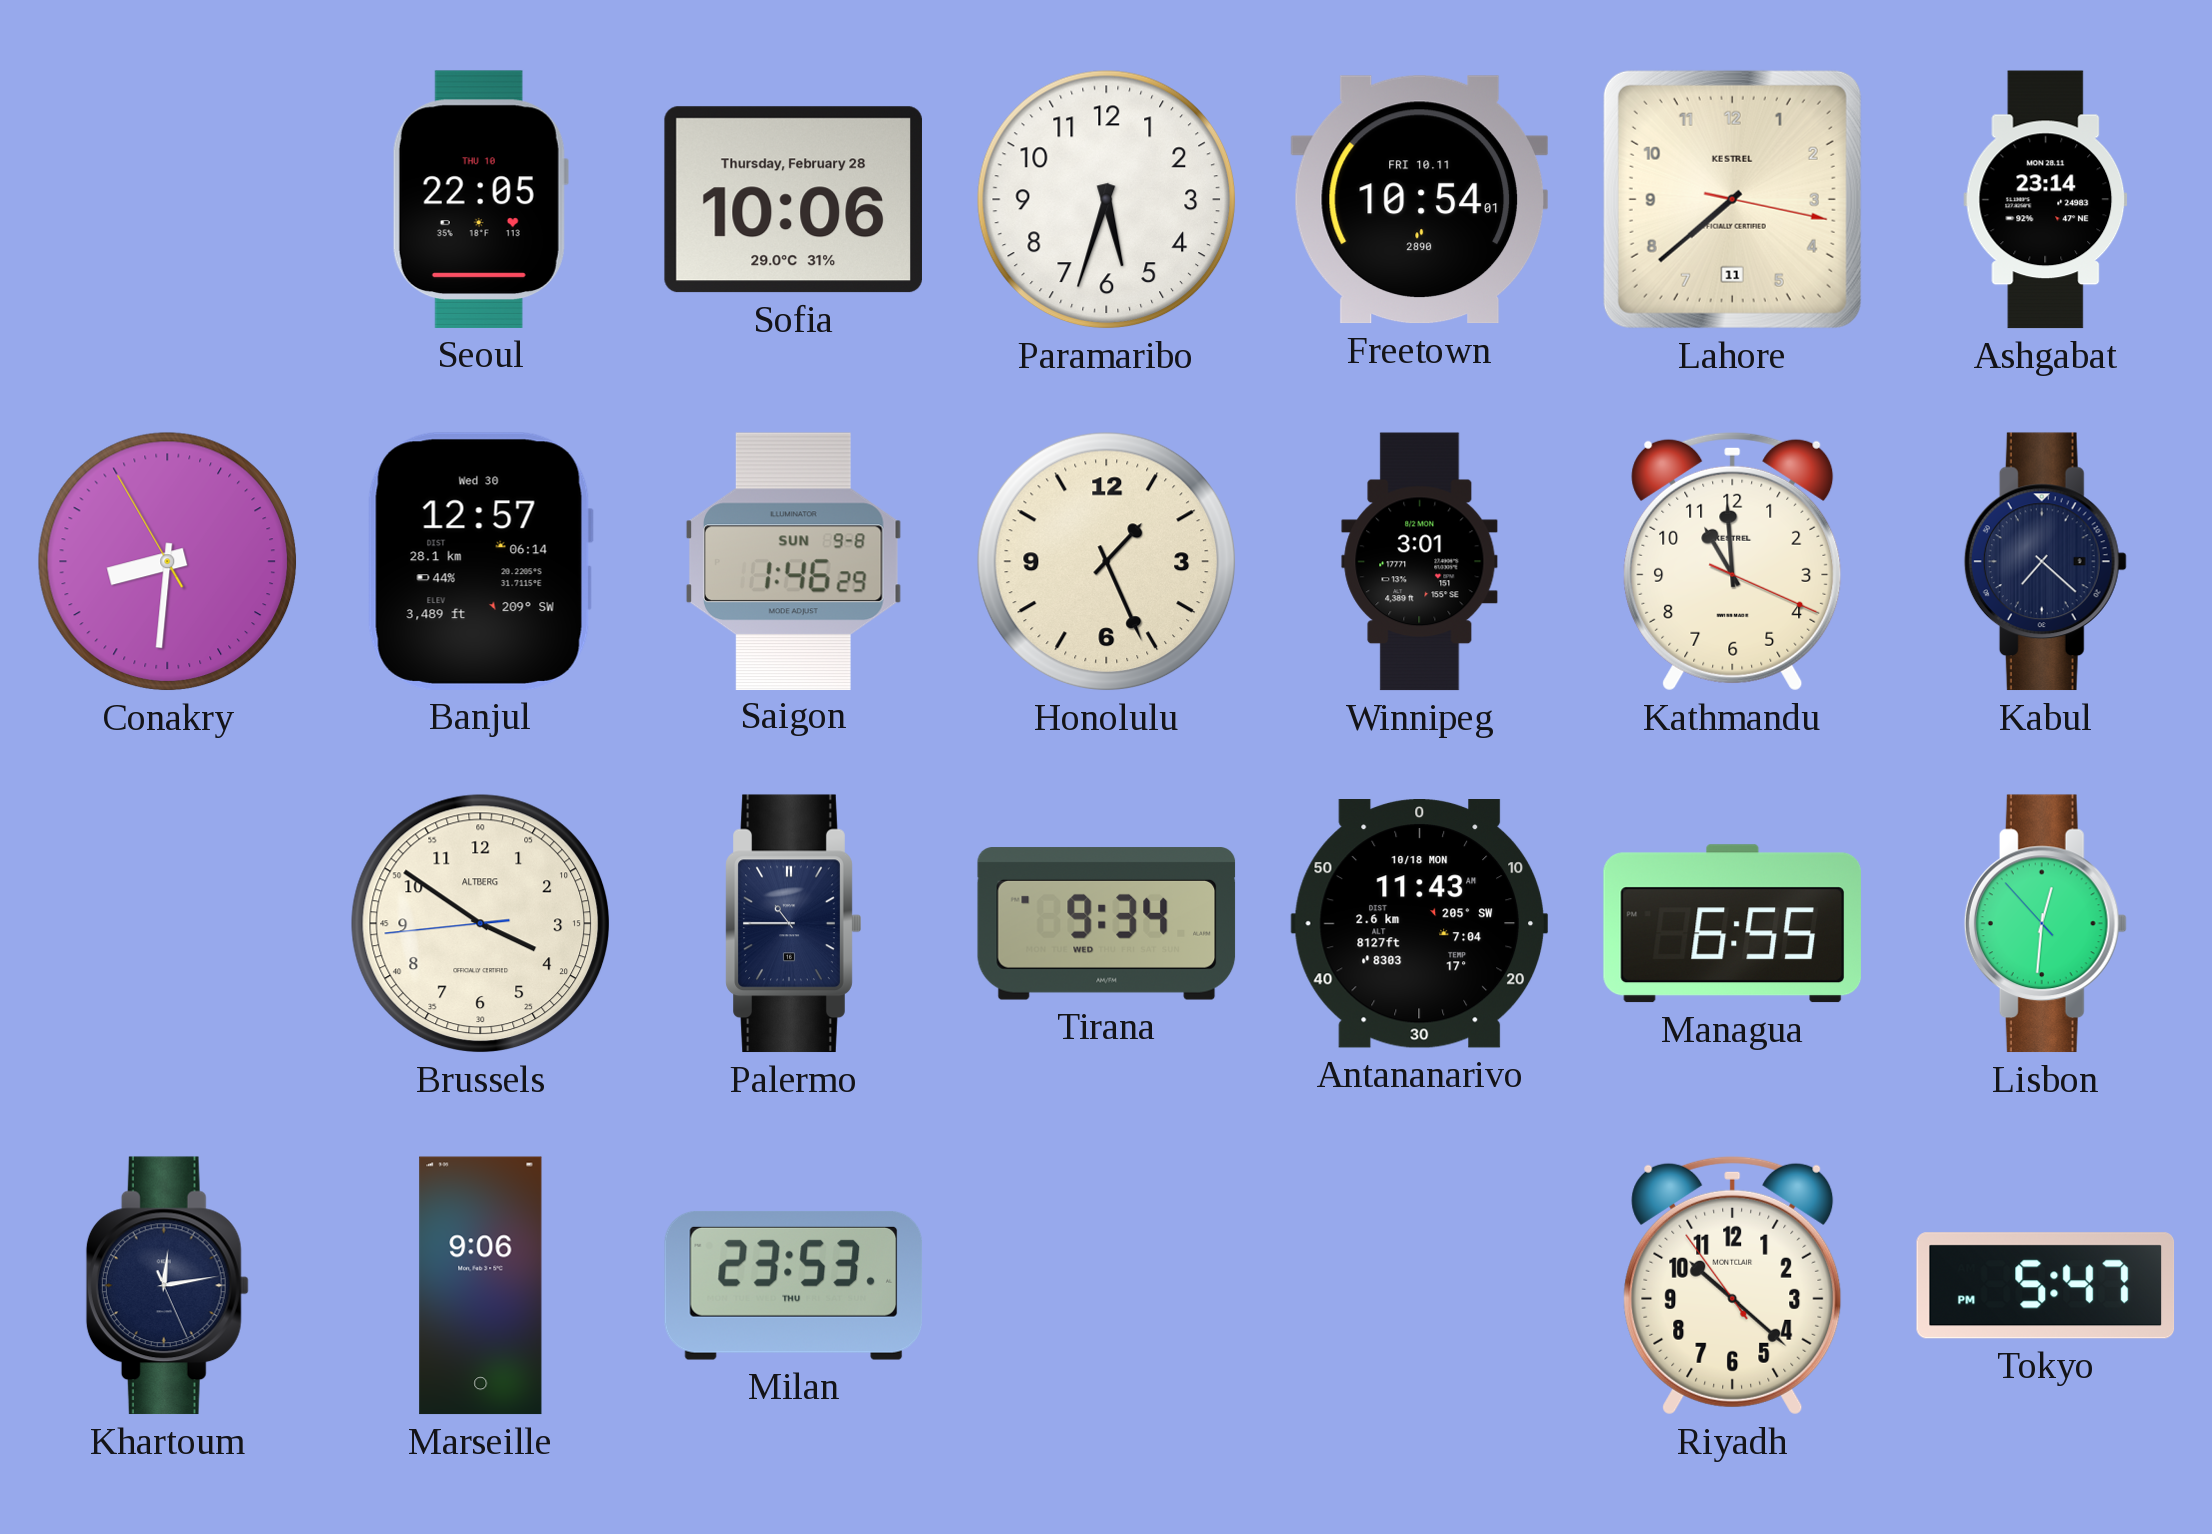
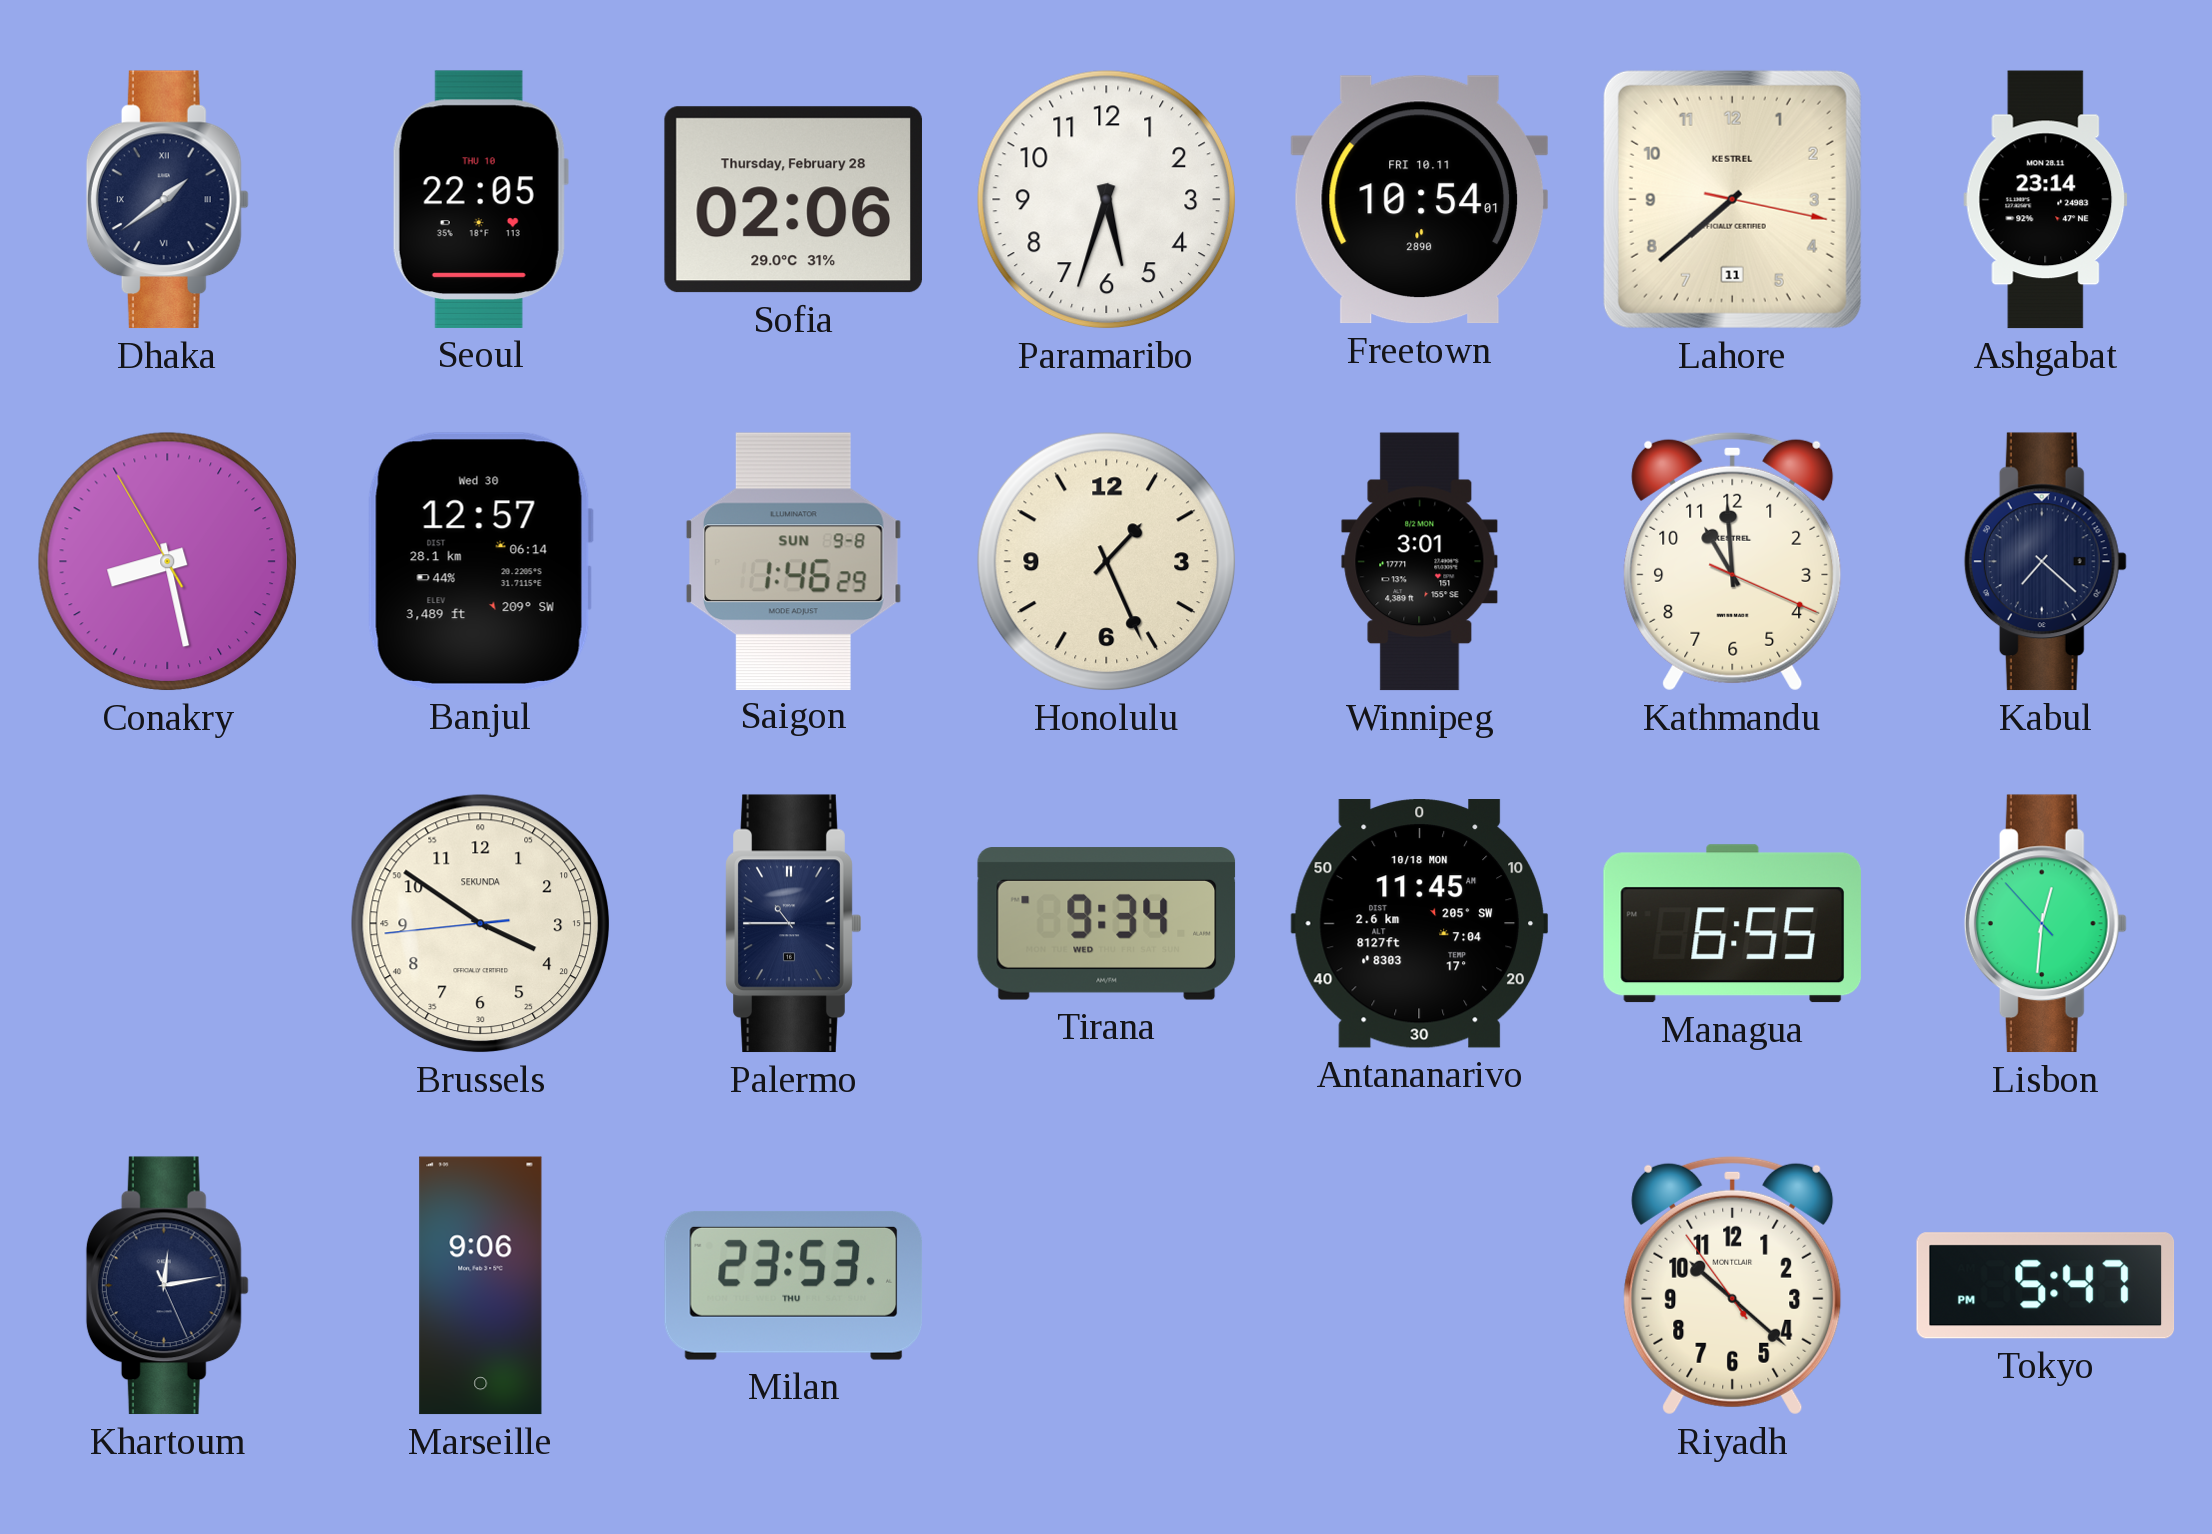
Dhaka: none -> 1:39
Sofia: 10:06 -> 02:06
Conakry: 8:30 -> 8:27
Brussels brand: ALTBERG -> SEKUNDA
Antananarivo: 11:43 -> 11:45
